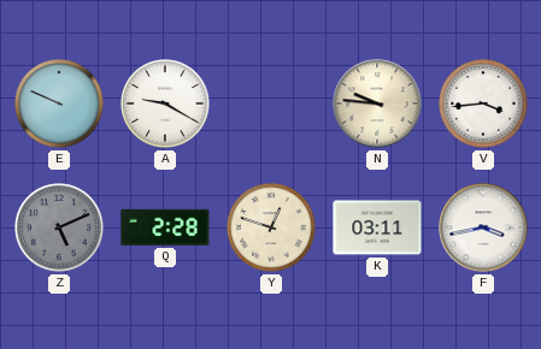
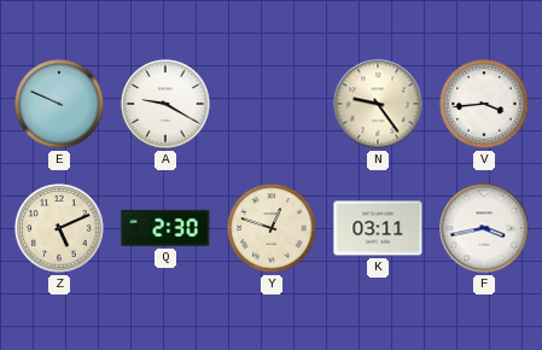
N: 9:46 -> 9:24
Z dial: grey -> cream
Q: 2:28 -> 2:30
